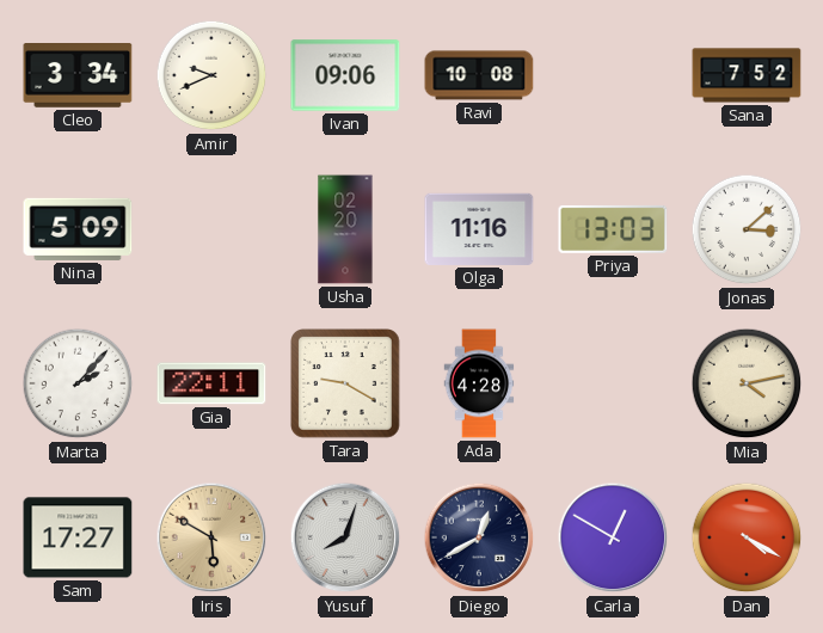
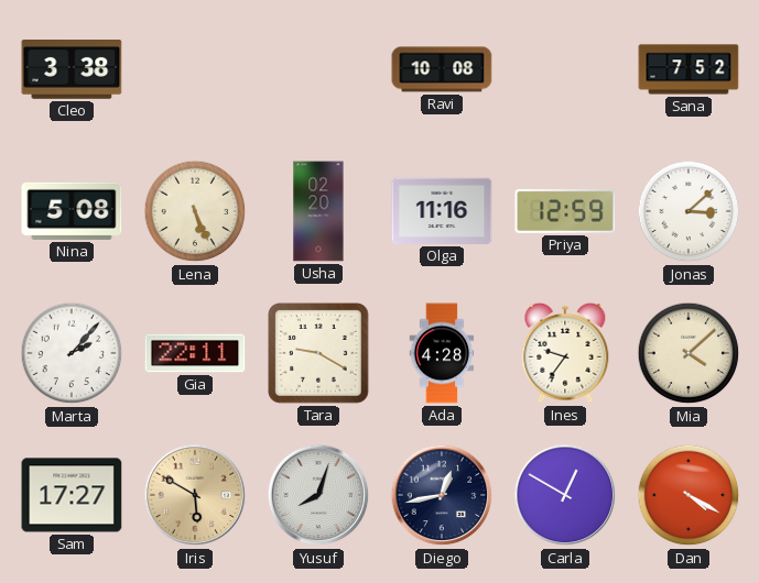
Cleo: 3:34 -> 3:38
Amir: 9:41 -> none
Ivan: 09:06 -> none
Nina: 5:09 -> 5:08
Lena: none -> 5:26
Priya: 13:03 -> 12:59
Ines: none -> 9:36
Mia: 4:13 -> 4:08
Diego: 12:40 -> 12:43
